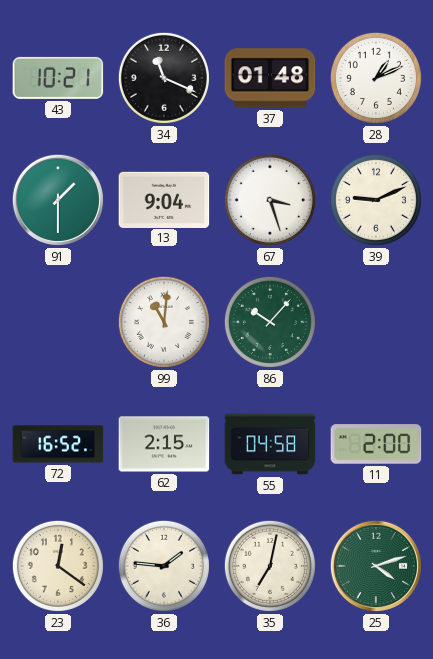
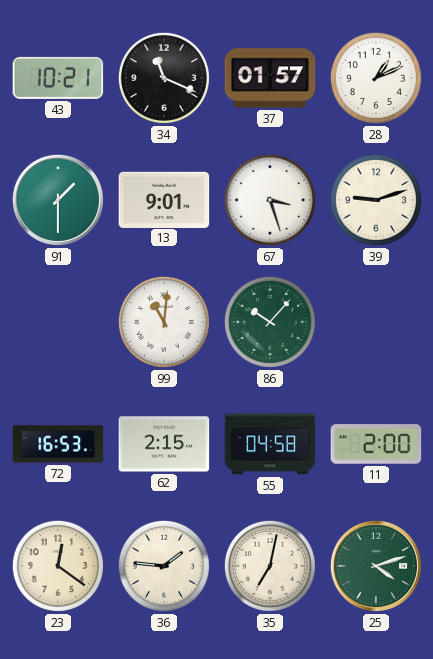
37: 01:48 -> 01:57
13: 9:04 -> 9:01
39: 9:11 -> 9:12
72: 16:52 -> 16:53
